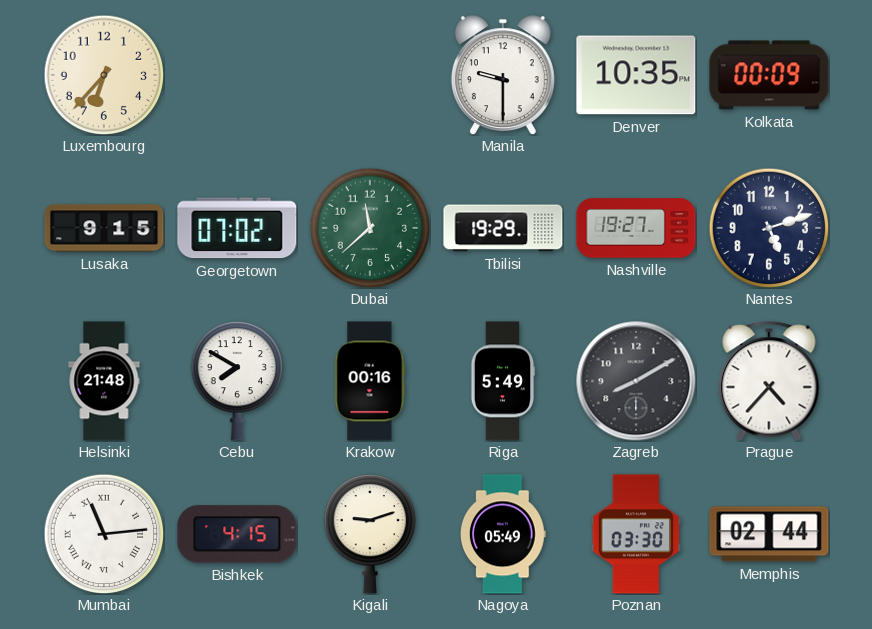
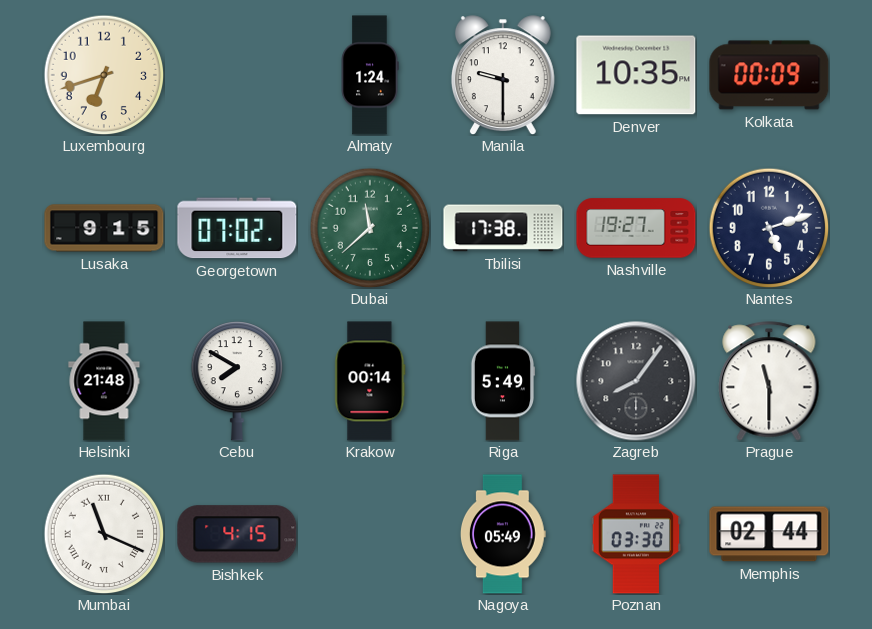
Luxembourg: 6:37 -> 6:42
Almaty: none -> 1:24
Tbilisi: 19:29 -> 17:38
Krakow: 00:16 -> 00:14
Zagreb: 8:10 -> 8:06
Prague: 4:37 -> 11:30
Mumbai: 11:14 -> 11:19
Kigali: 9:12 -> none
